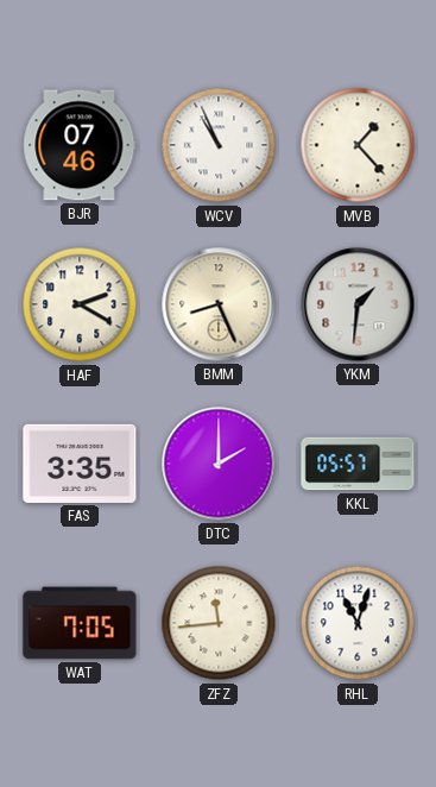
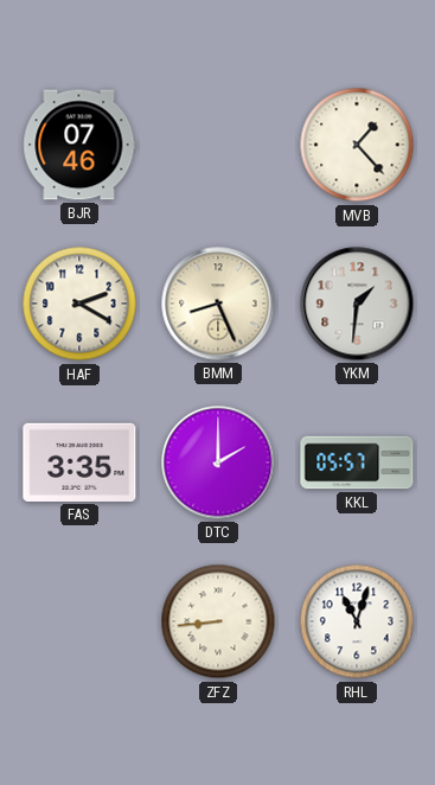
WCV: 10:56 -> none
WAT: 7:05 -> none
ZFZ: 11:44 -> 8:44
